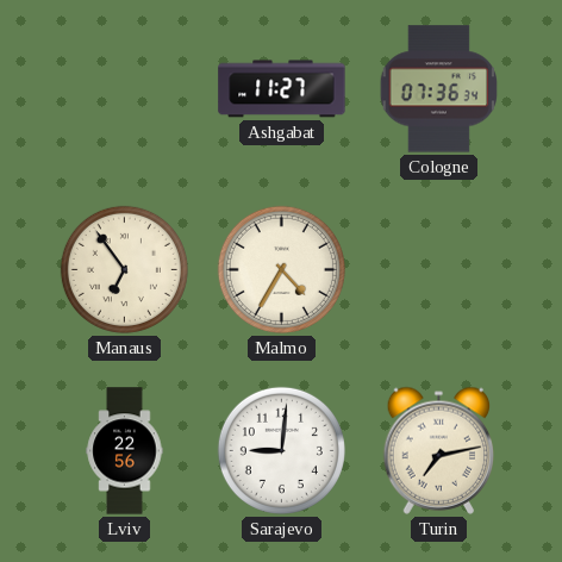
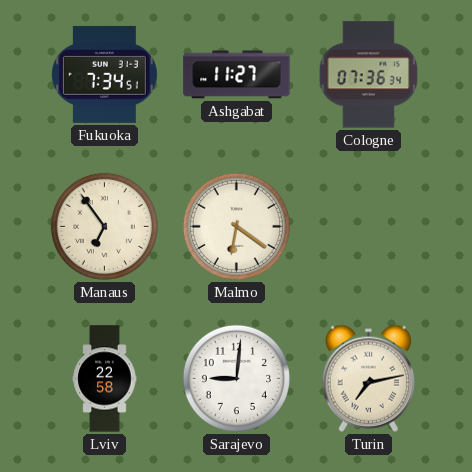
Fukuoka: none -> 7:34
Malmo: 4:35 -> 6:21
Lviv: 22:56 -> 22:58
